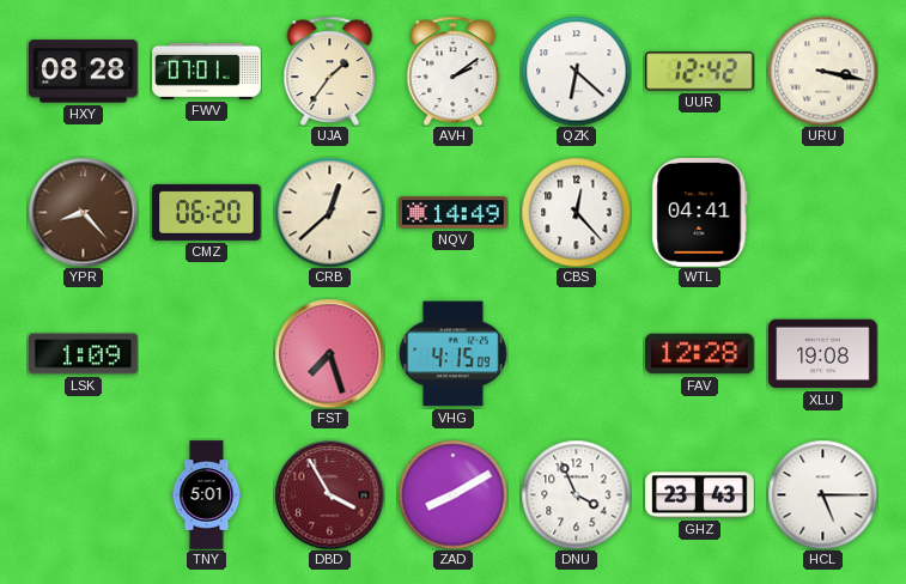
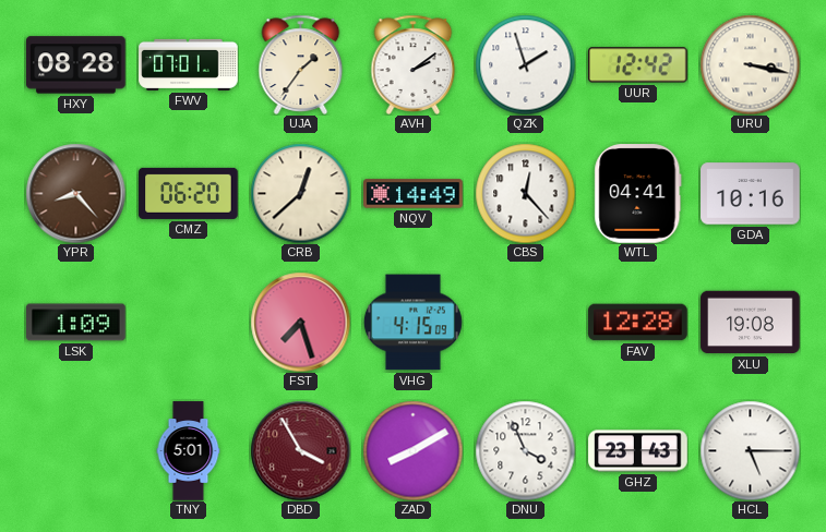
QZK: 6:22 -> 1:57
GDA: none -> 10:16
